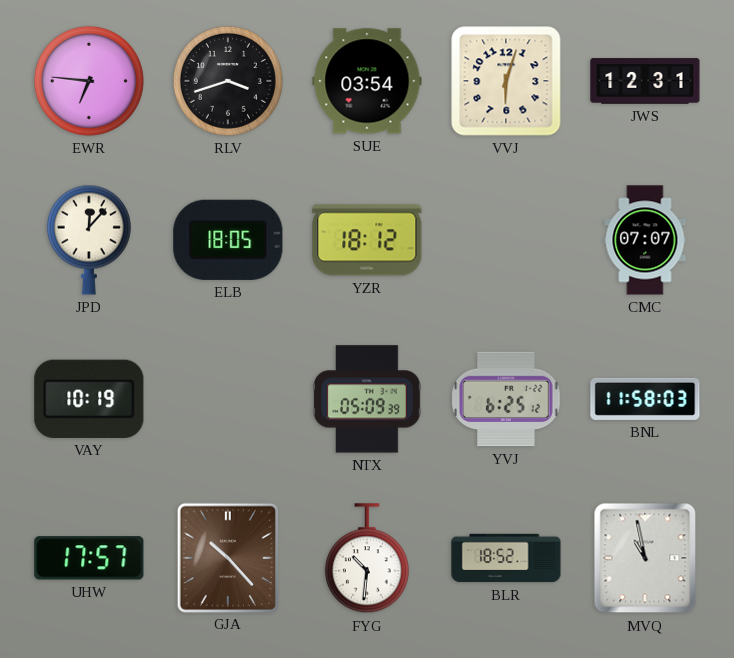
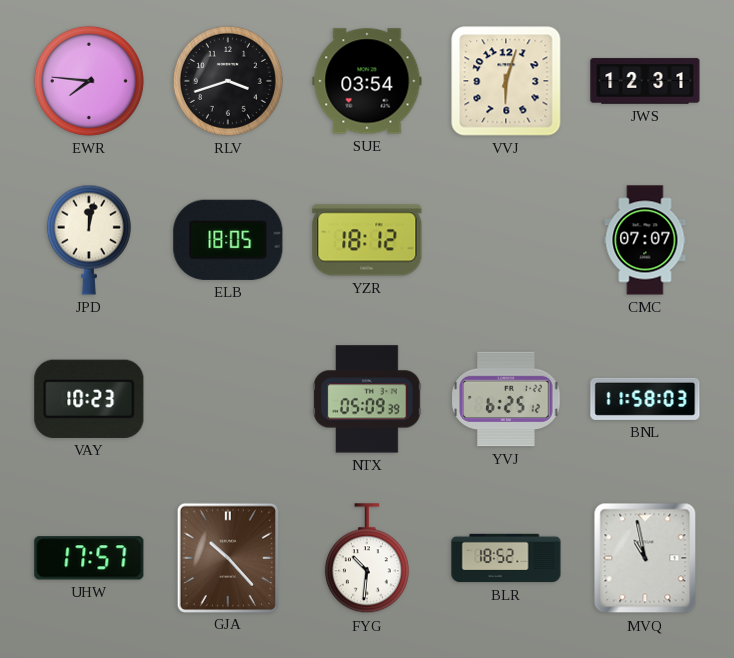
EWR: 6:46 -> 7:46
JPD: 12:07 -> 12:02
VAY: 10:19 -> 10:23
